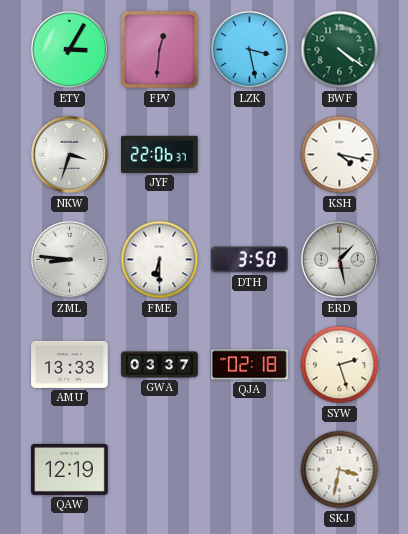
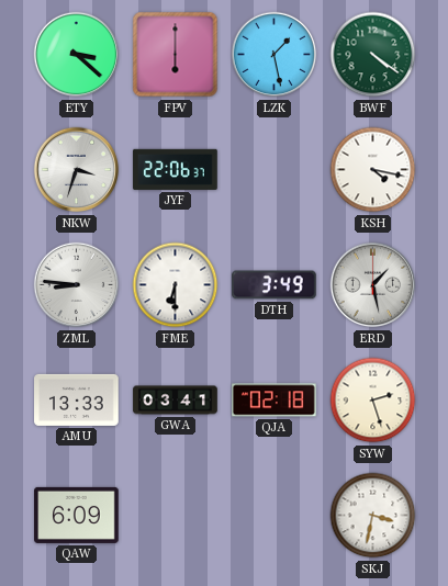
ETY: 3:05 -> 3:22
FPV: 12:31 -> 6:00
LZK: 3:28 -> 1:28
DTH: 3:50 -> 3:49
GWA: 03:37 -> 03:41
QAW: 12:19 -> 6:09
